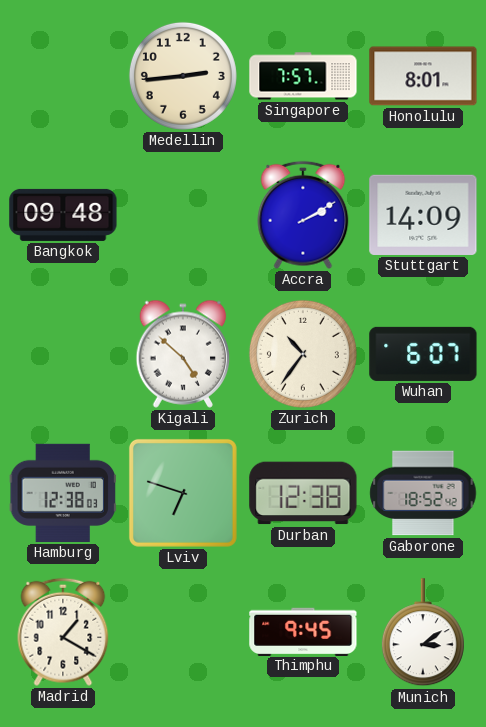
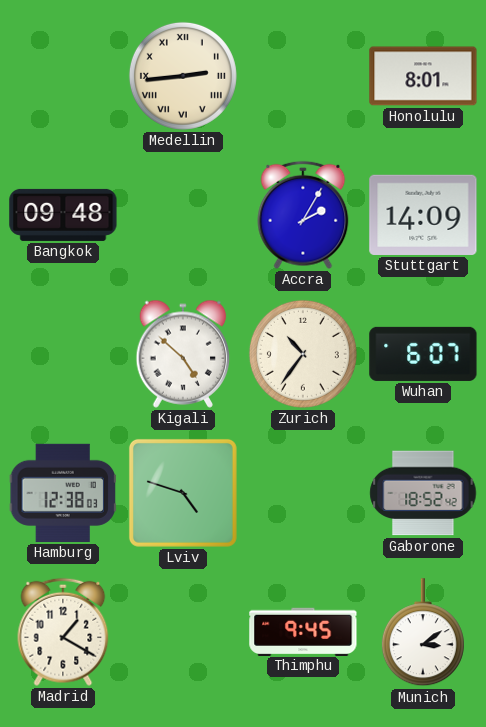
Medellin numerals: Arabic -> Roman
Singapore: 7:57 -> none
Accra: 2:10 -> 2:05
Lviv: 6:48 -> 4:48
Durban: 12:38 -> none
